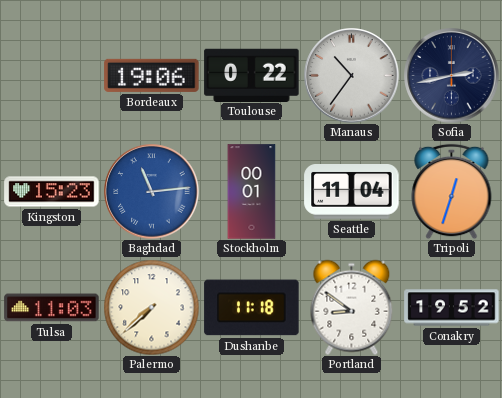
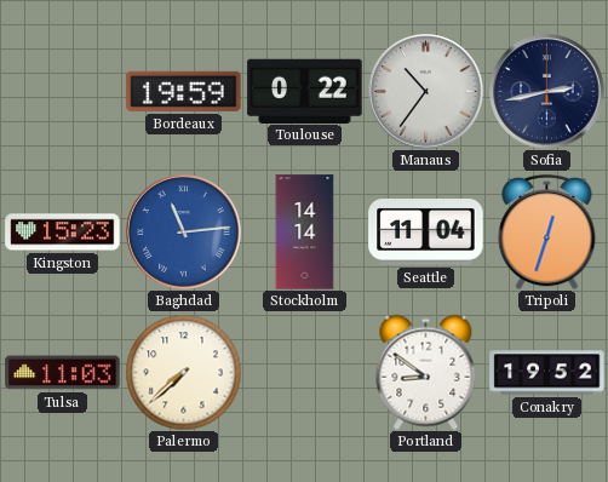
Bordeaux: 19:06 -> 19:59
Stockholm: 00:01 -> 14:14
Dushanbe: 11:18 -> none
